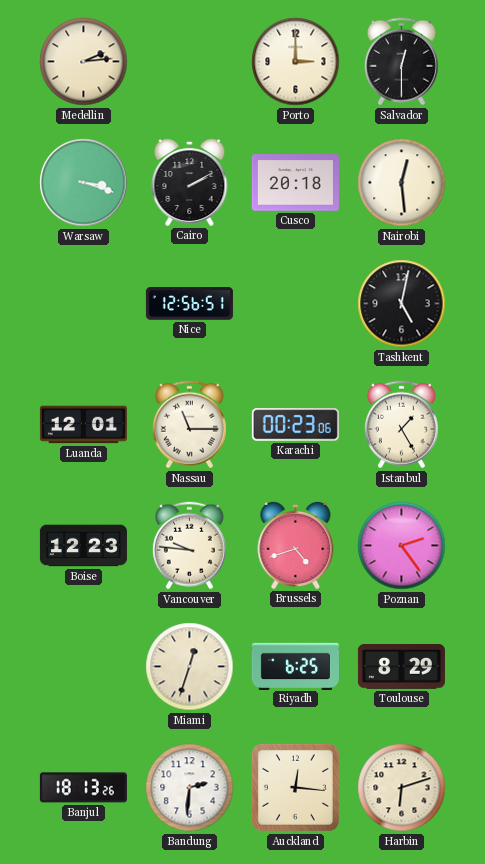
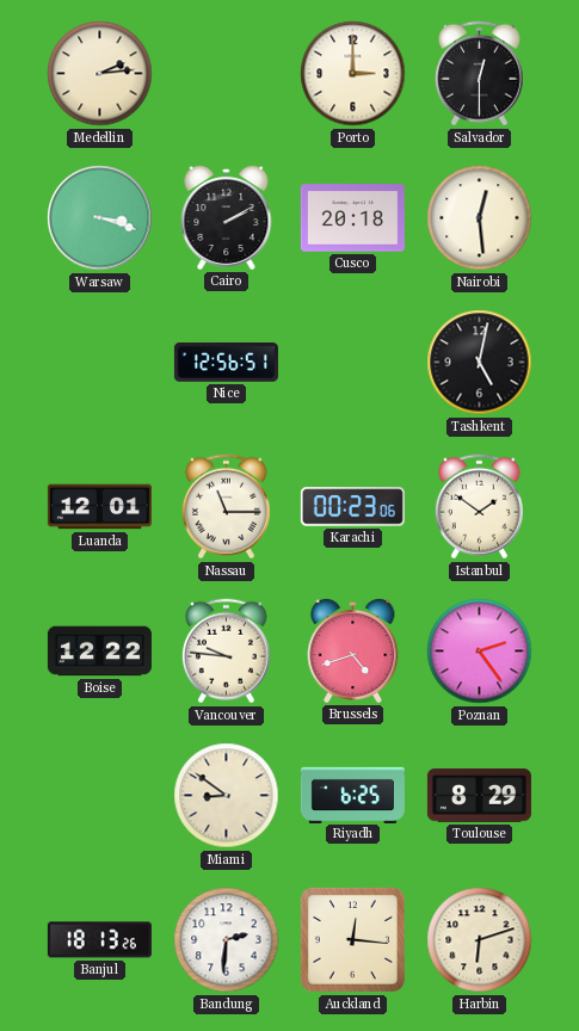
Istanbul: 1:25 -> 1:51
Boise: 12:23 -> 12:22
Miami: 12:33 -> 8:51
